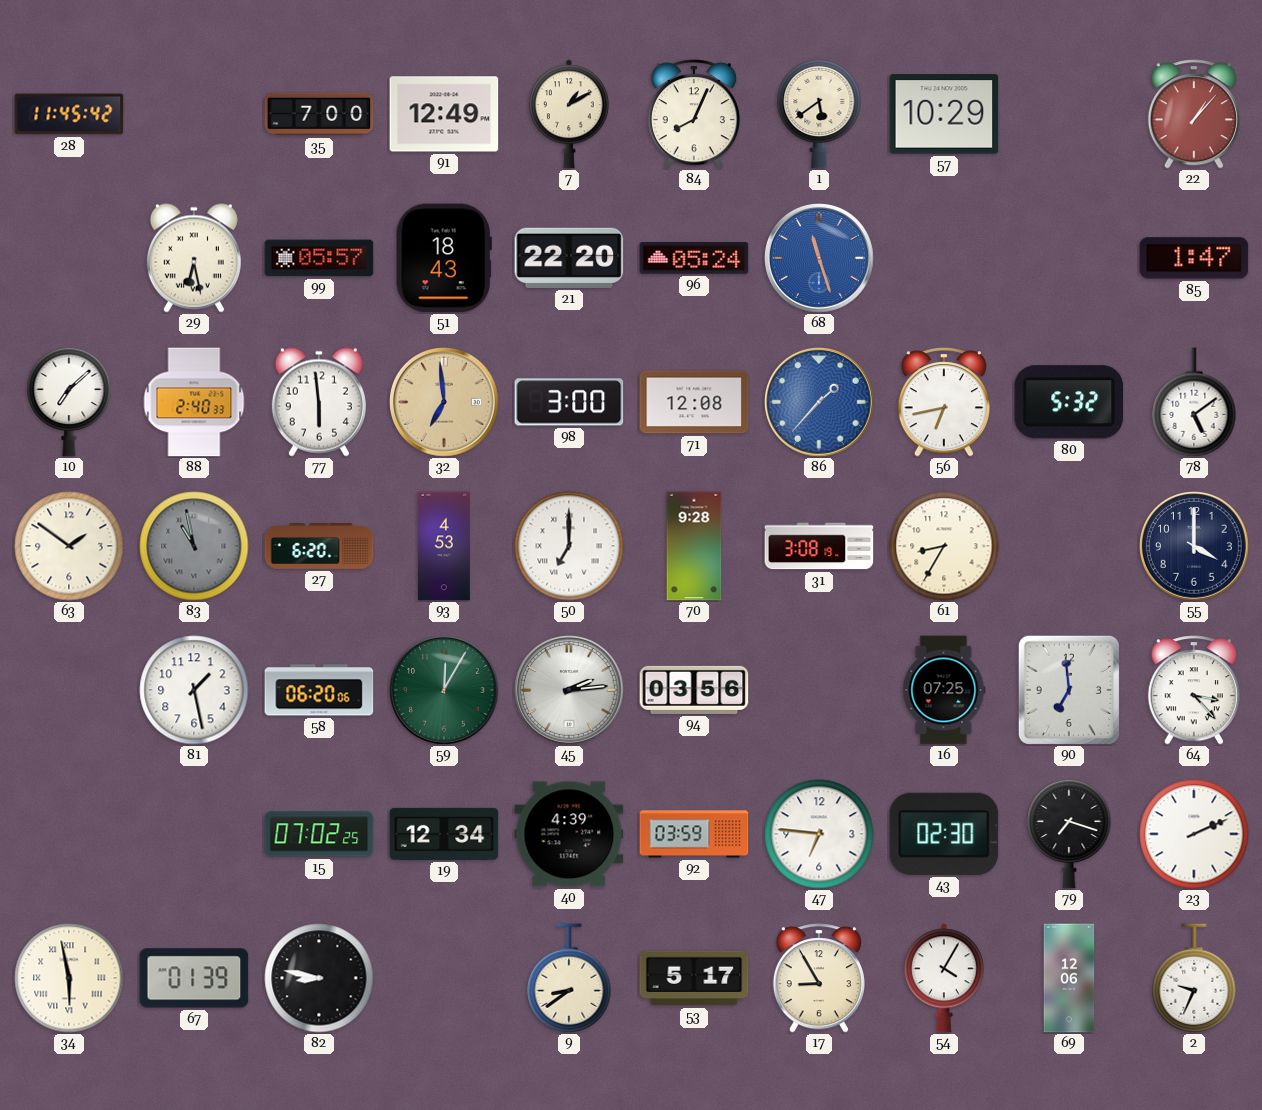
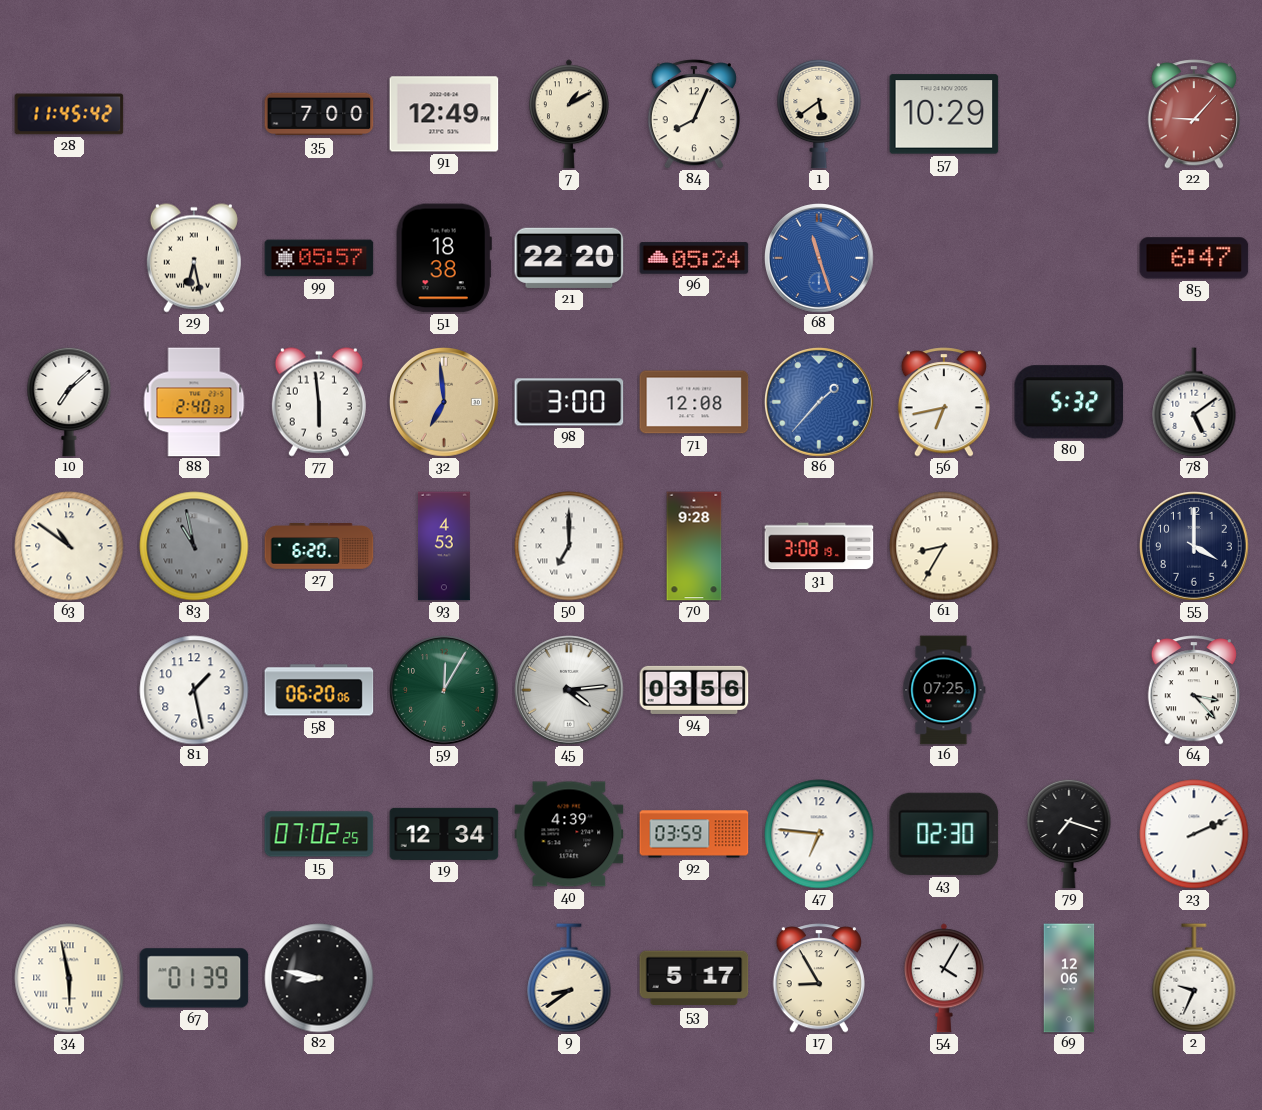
22: 1:07 -> 9:07
51: 18:43 -> 18:38
85: 1:47 -> 6:47
63: 1:51 -> 10:51
45: 2:14 -> 4:14
90: 6:59 -> none
